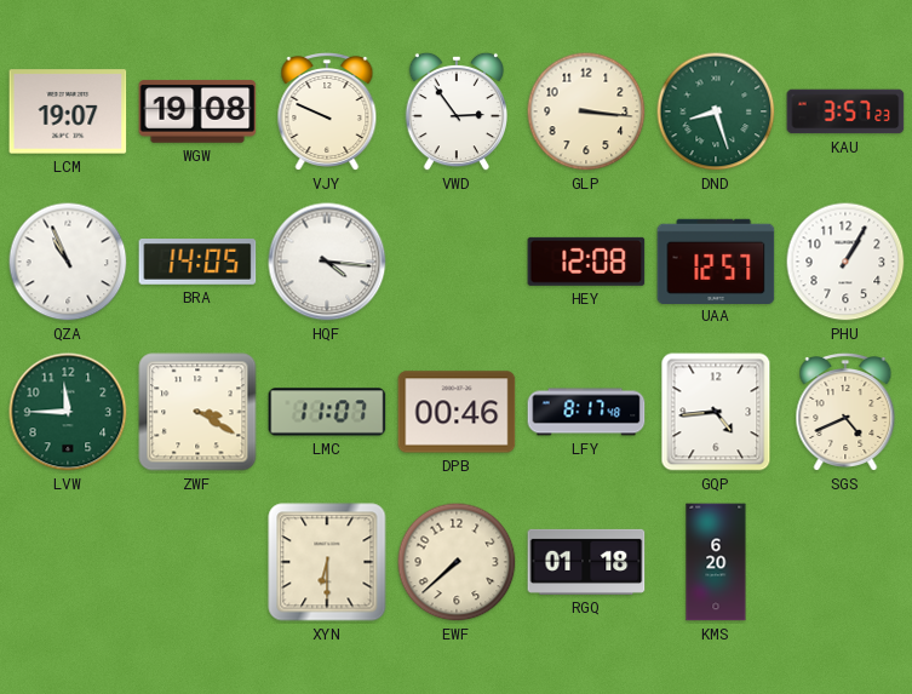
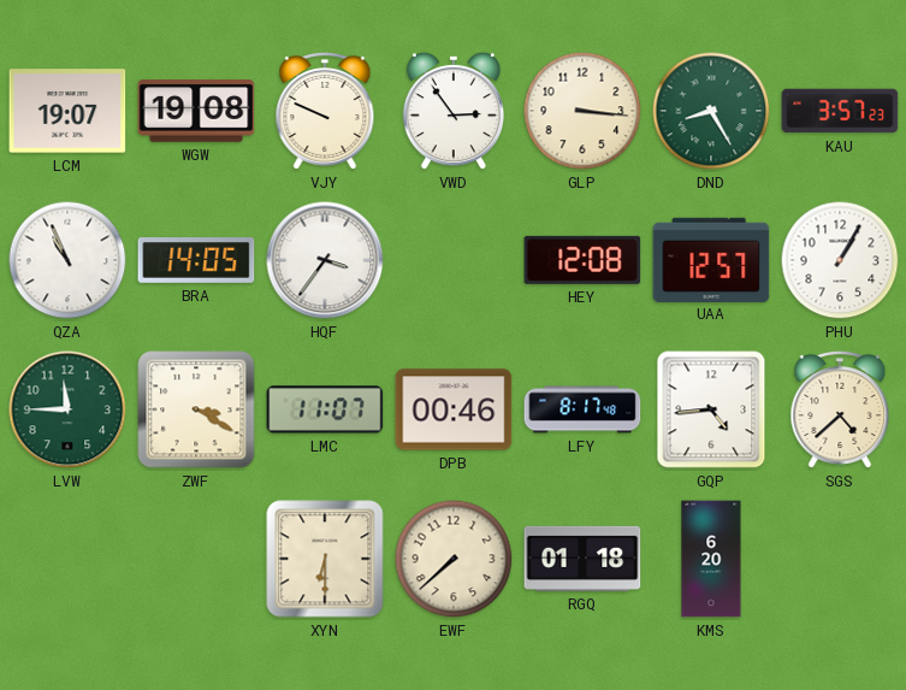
DND: 8:27 -> 8:25
HQF: 4:16 -> 3:36
SGS: 4:41 -> 4:38
